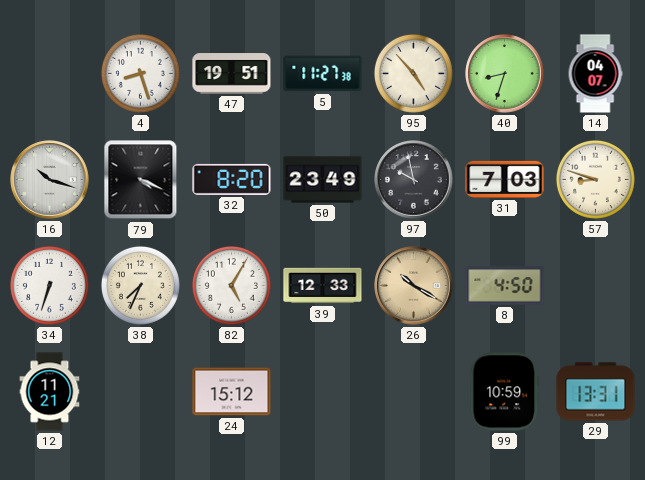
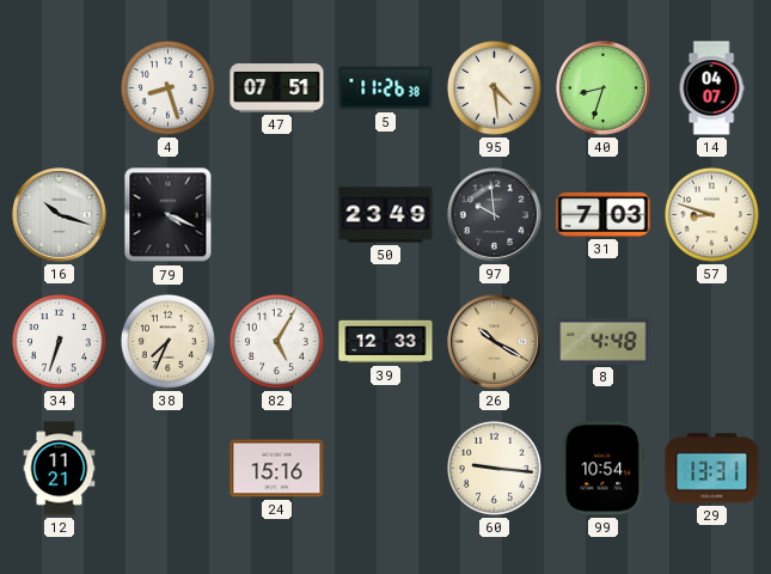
47: 19:51 -> 07:51
5: 11:27 -> 11:26
95: 4:53 -> 4:29
32: 8:20 -> none
97: 9:58 -> 9:59
8: 4:50 -> 4:48
24: 15:12 -> 15:16
60: none -> 9:16
99: 10:59 -> 10:54
